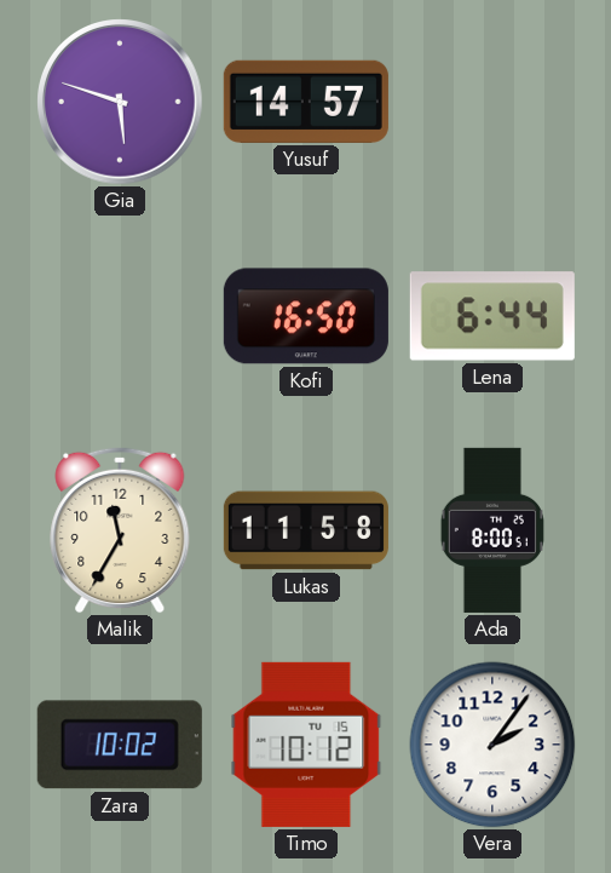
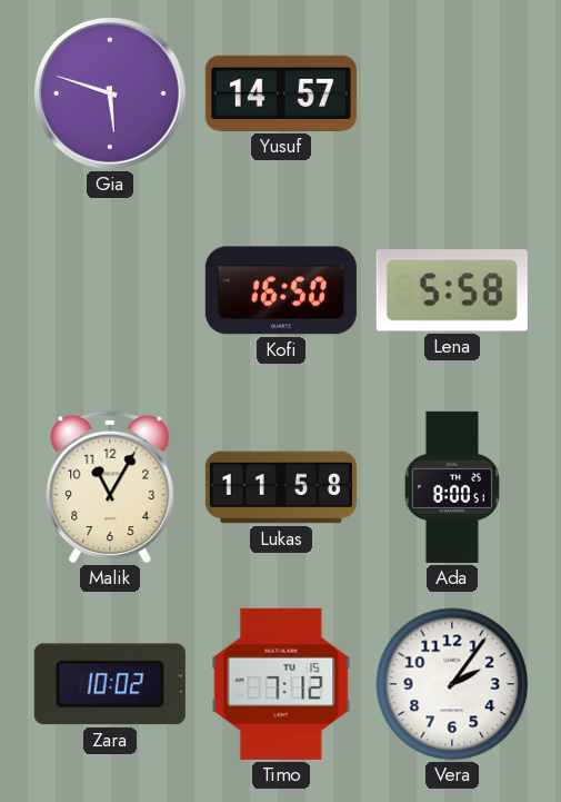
Lena: 6:44 -> 5:58
Malik: 11:35 -> 11:05
Timo: 10:12 -> 7:12
